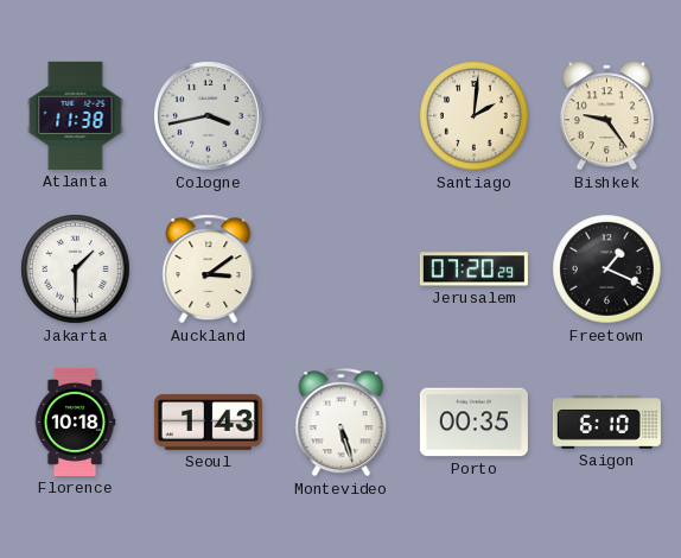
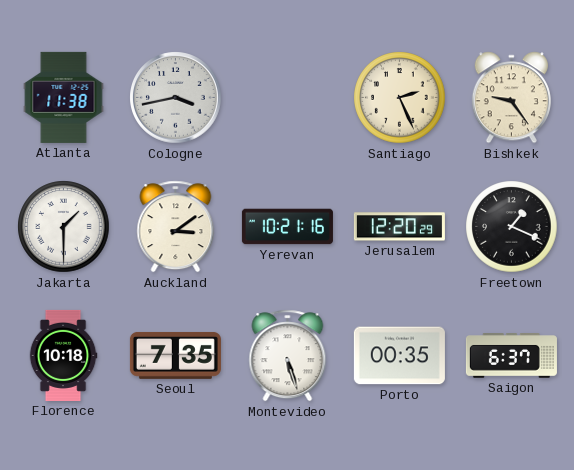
Santiago: 2:01 -> 2:26
Yerevan: none -> 10:21
Jerusalem: 07:20 -> 12:20
Seoul: 1:43 -> 7:35
Saigon: 6:10 -> 6:37
